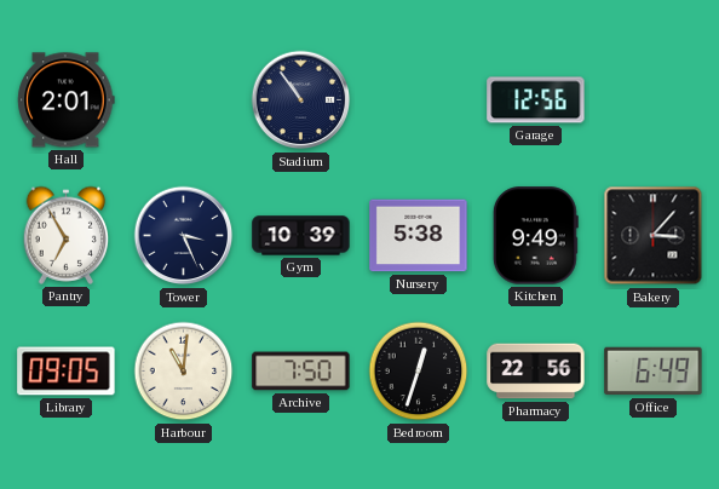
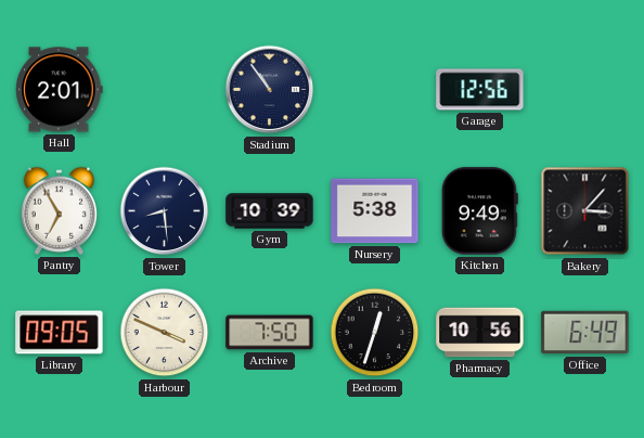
Tower: 3:26 -> 8:29
Harbour: 11:01 -> 3:49
Pharmacy: 22:56 -> 10:56
